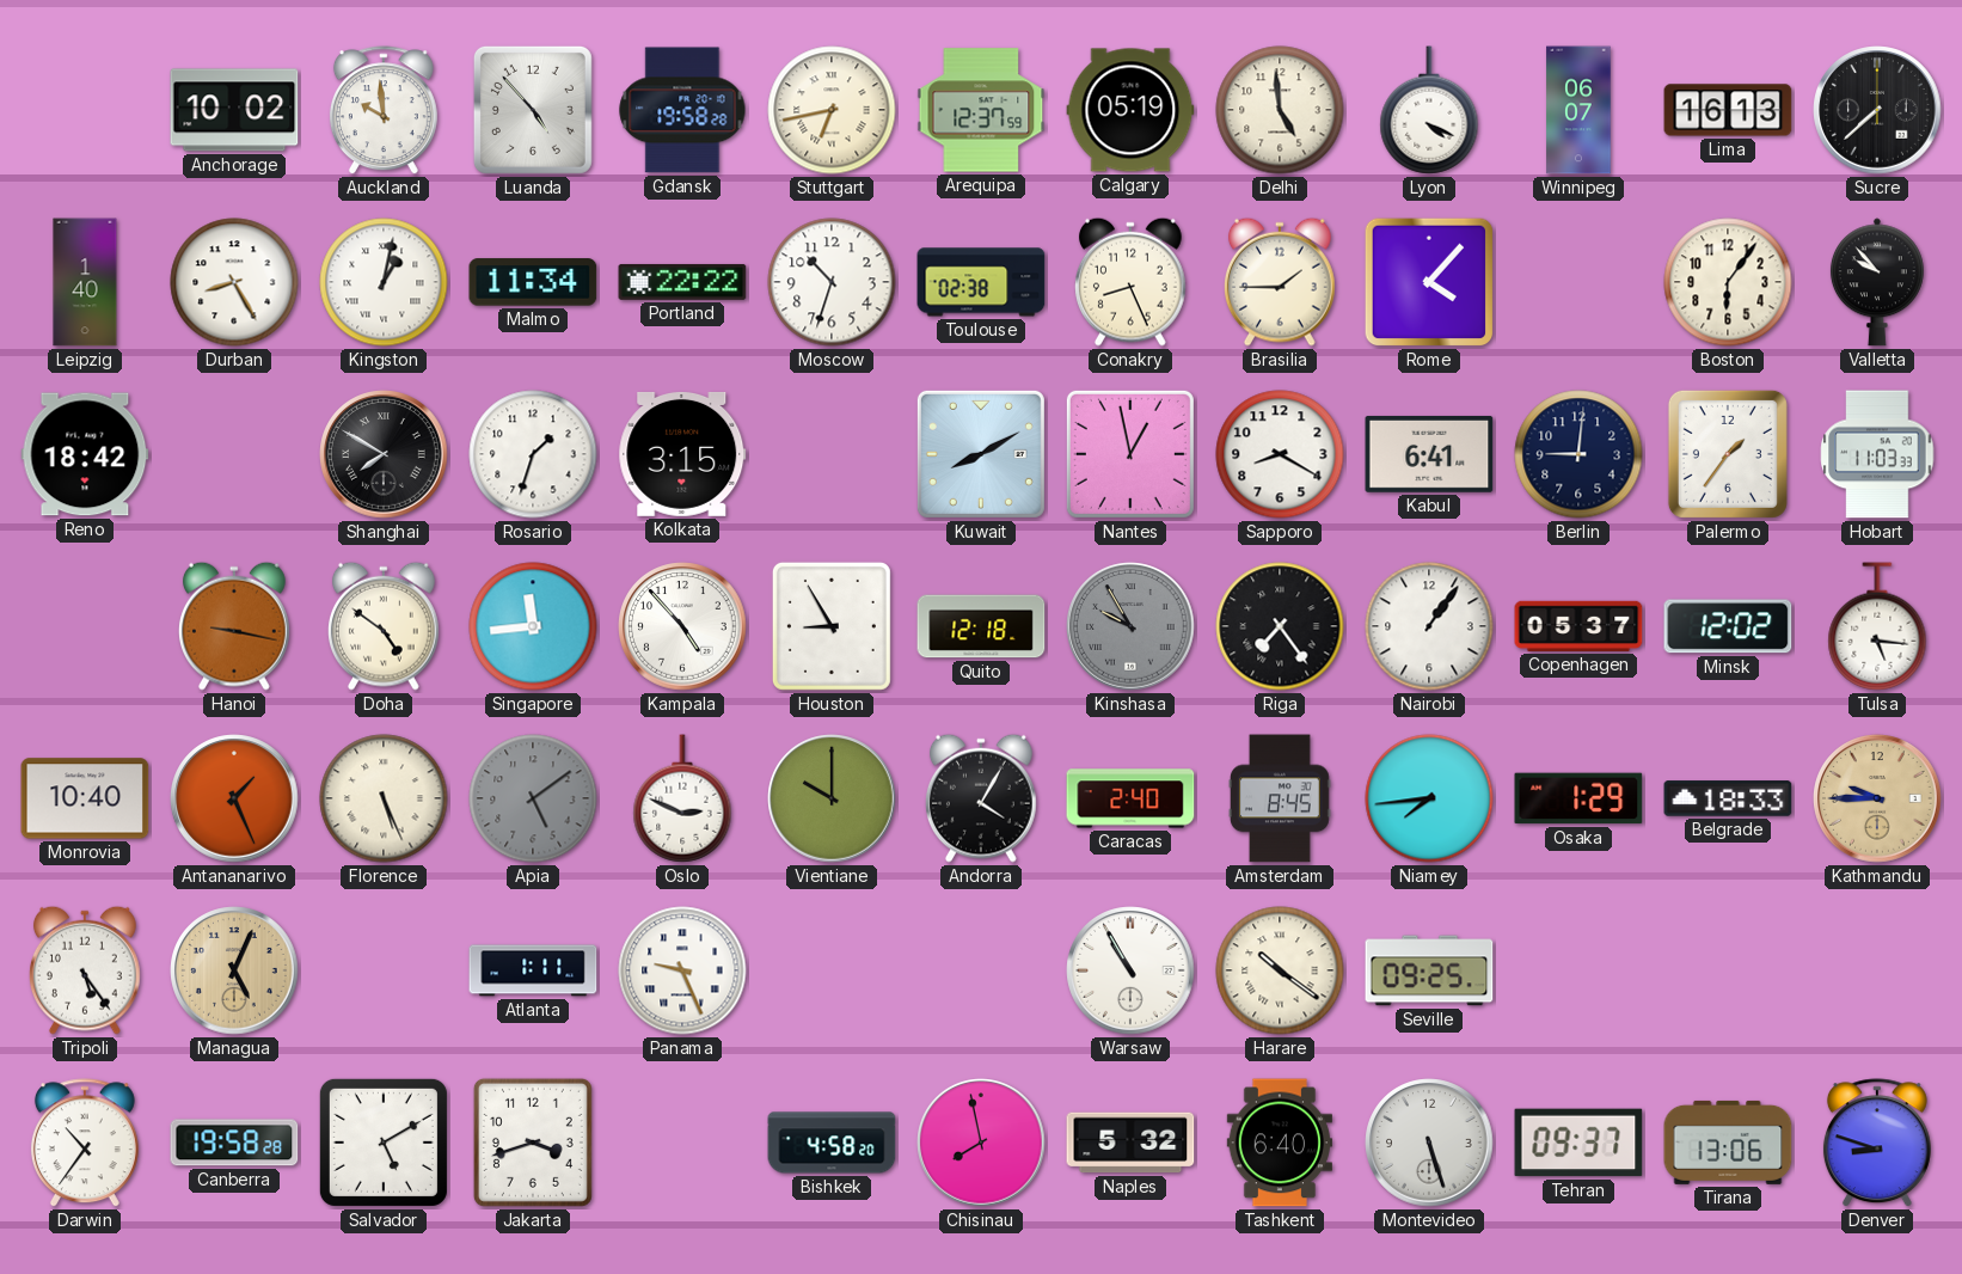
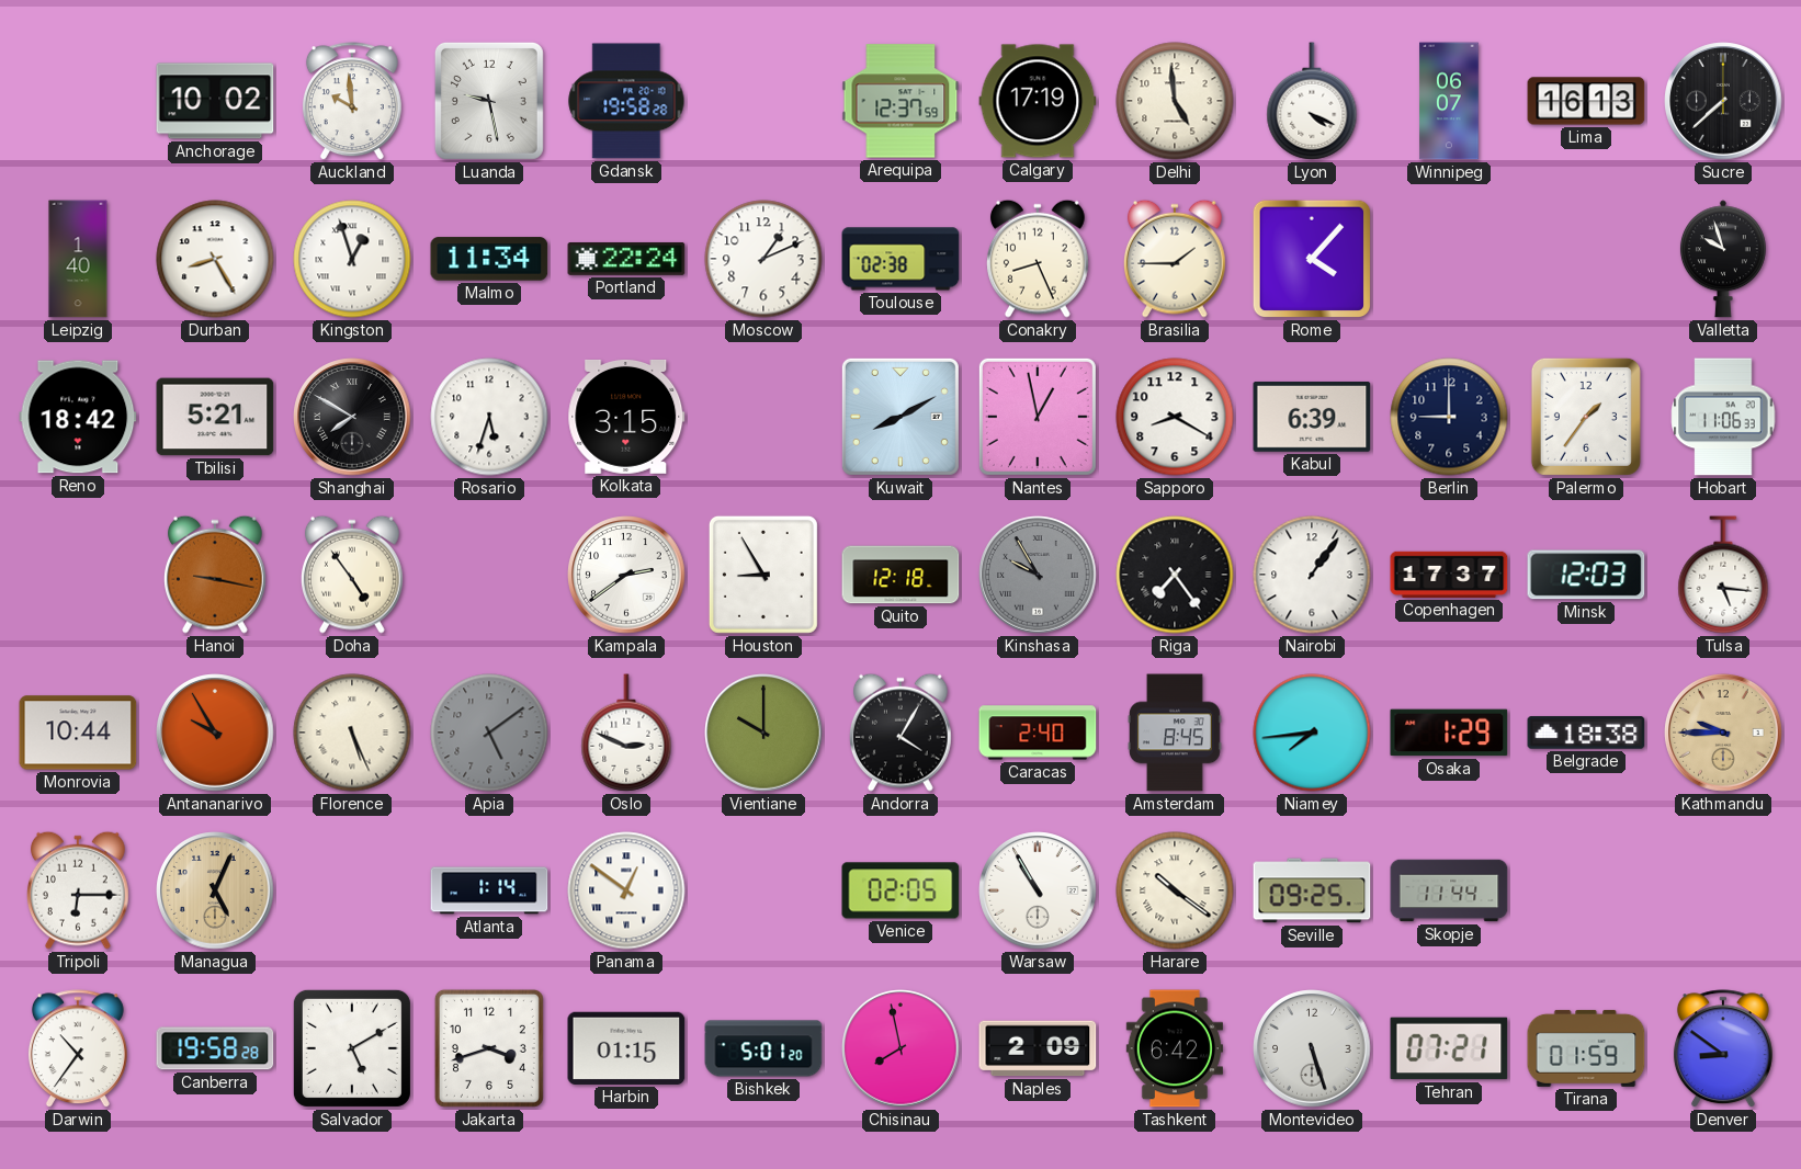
Luanda: 4:53 -> 9:28
Stuttgart: 6:43 -> none
Calgary: 05:19 -> 17:19
Kingston: 1:02 -> 12:57
Portland: 22:22 -> 22:24
Moscow: 10:33 -> 1:11
Boston: 6:06 -> none
Valletta: 9:53 -> 9:57
Tbilisi: none -> 5:21
Rosario: 1:33 -> 5:33
Kabul: 6:41 -> 6:39
Berlin: 9:01 -> 9:00
Hobart: 11:03 -> 11:06
Doha: 4:51 -> 4:54
Singapore: 11:44 -> none
Kampala: 4:53 -> 2:39
Copenhagen: 05:37 -> 17:37
Minsk: 12:02 -> 12:03
Monrovia: 10:40 -> 10:44
Antananarivo: 1:26 -> 9:55
Belgrade: 18:33 -> 18:38
Tripoli: 5:24 -> 6:15
Atlanta: 1:11 -> 1:14
Panama: 9:26 -> 12:51
Venice: none -> 02:05
Skopje: none -> 11:44
Harbin: none -> 01:15
Bishkek: 4:58 -> 5:01
Naples: 5:32 -> 2:09
Tashkent: 6:40 -> 6:42
Tehran: 09:37 -> 07:21
Tirana: 13:06 -> 01:59
Denver: 8:48 -> 8:51
